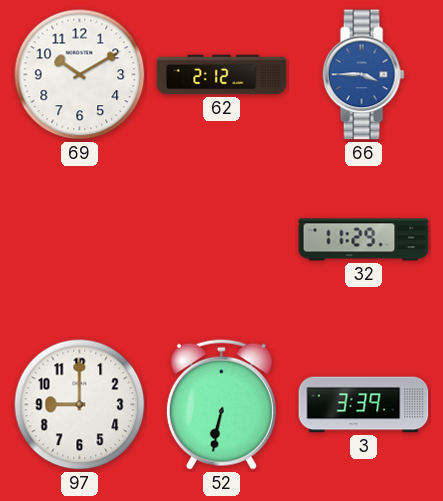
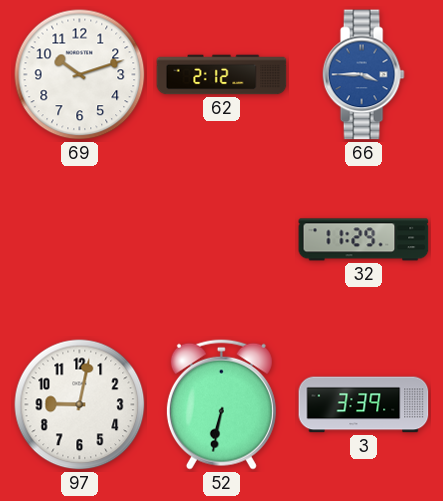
69: 10:10 -> 10:12
97: 9:00 -> 9:02
